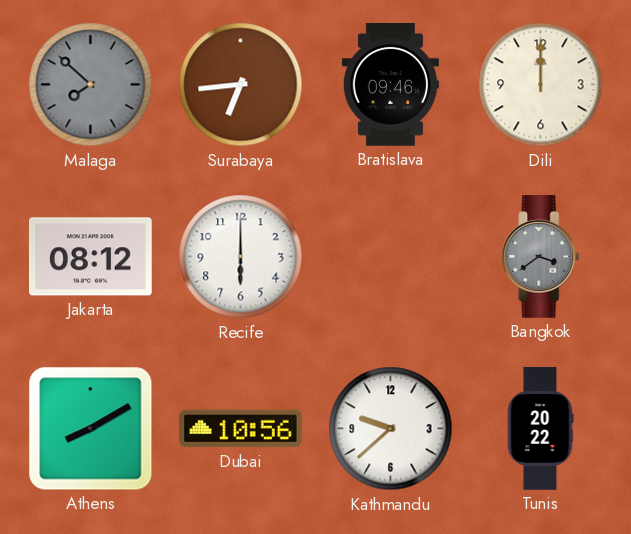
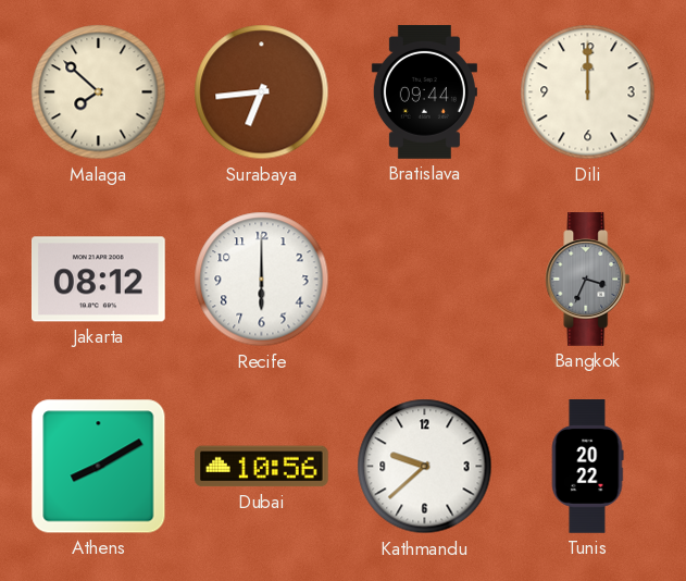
Malaga dial: grey -> cream
Bratislava: 09:46 -> 09:44
Bangkok: 3:39 -> 3:34
